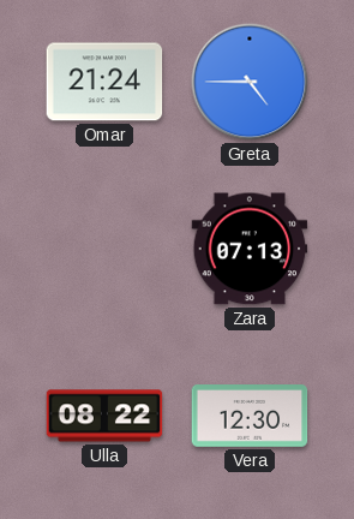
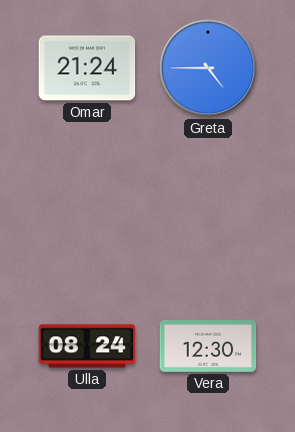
Zara: 07:13 -> none
Ulla: 08:22 -> 08:24
